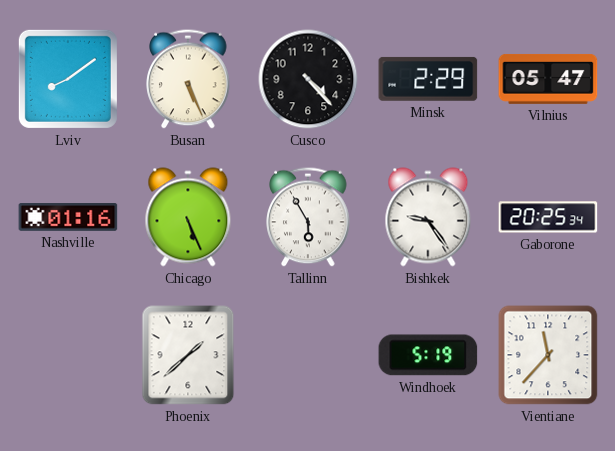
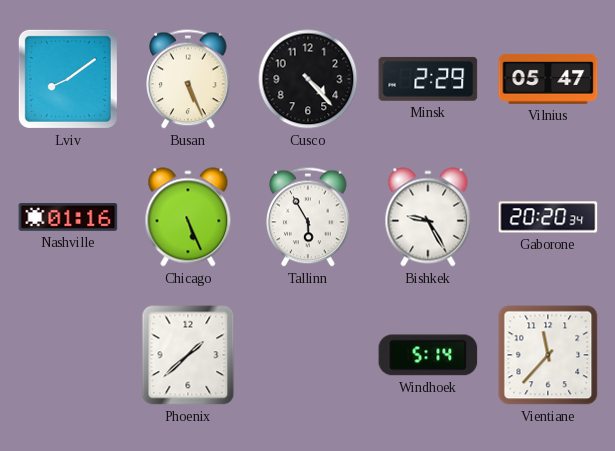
Bishkek: 9:24 -> 9:25
Gaborone: 20:25 -> 20:20
Windhoek: 5:19 -> 5:14
